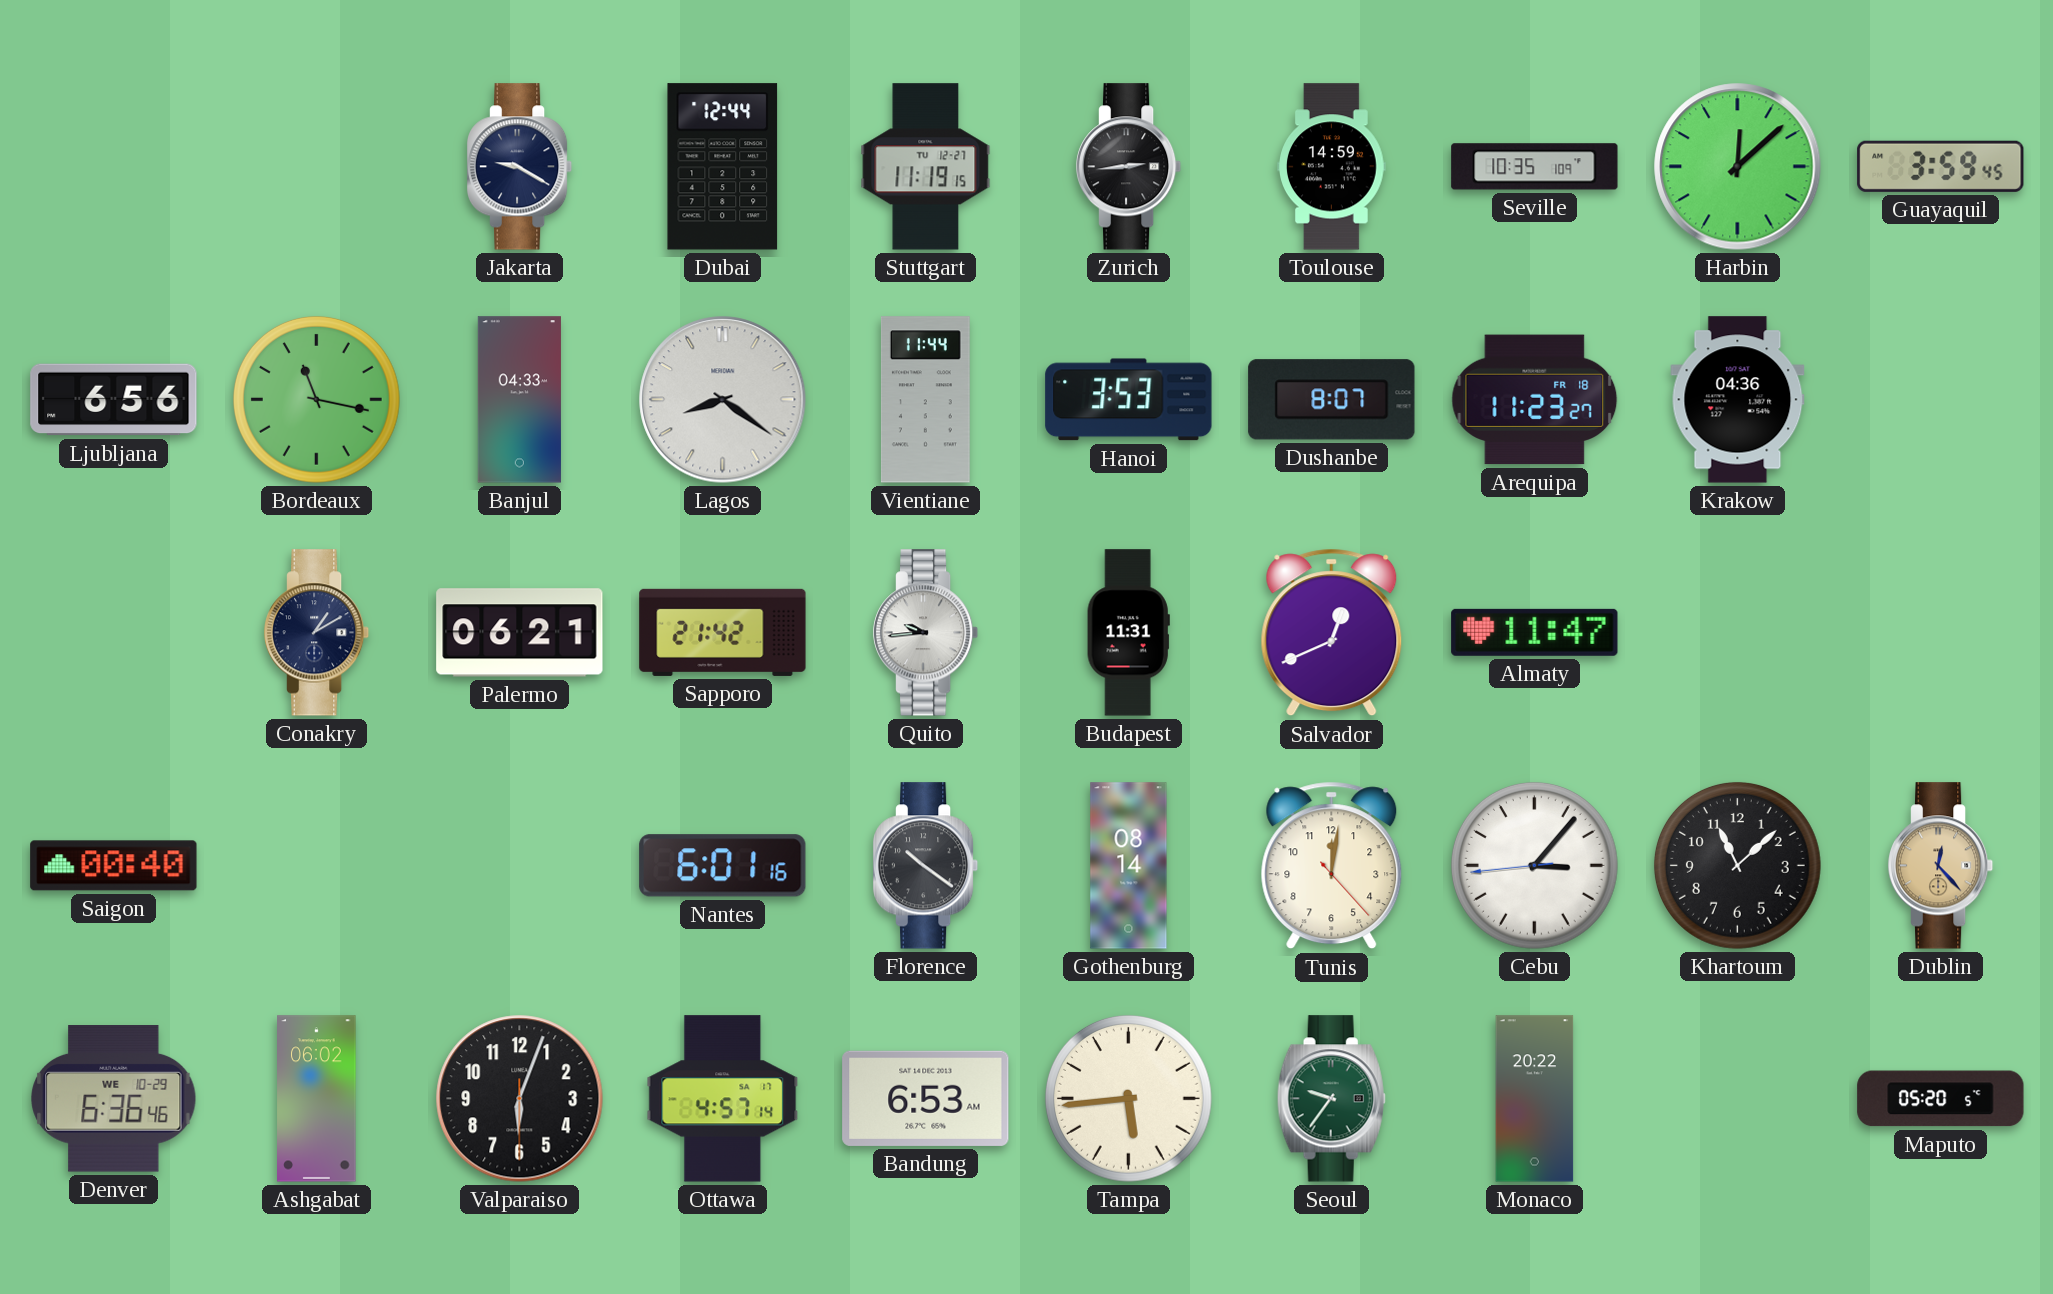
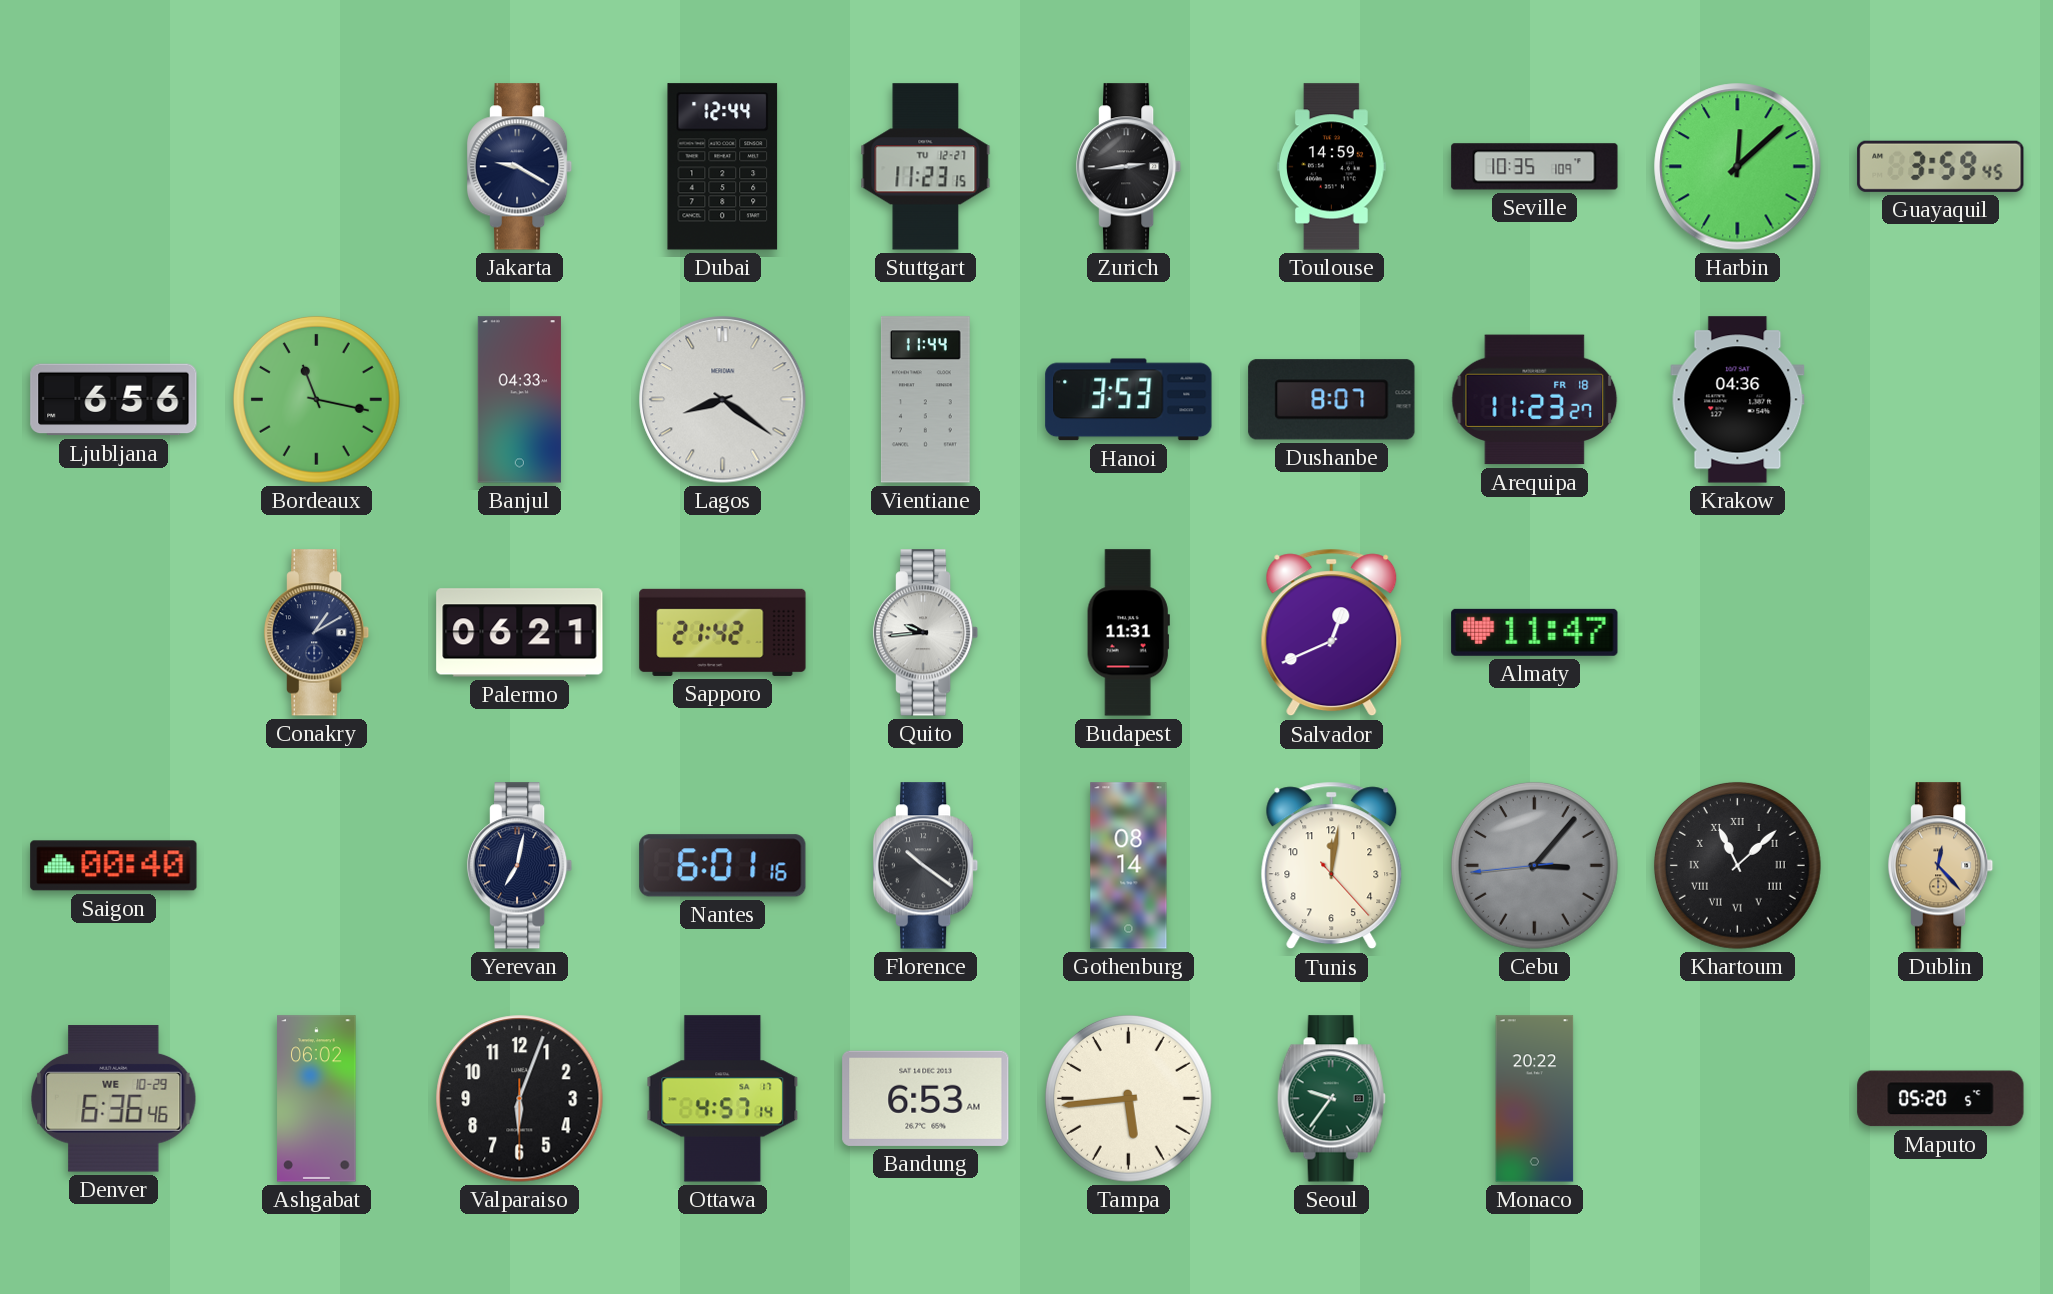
Stuttgart: 11:19 -> 11:23
Yerevan: none -> 7:02
Cebu dial: white -> grey
Khartoum numerals: Arabic -> Roman
